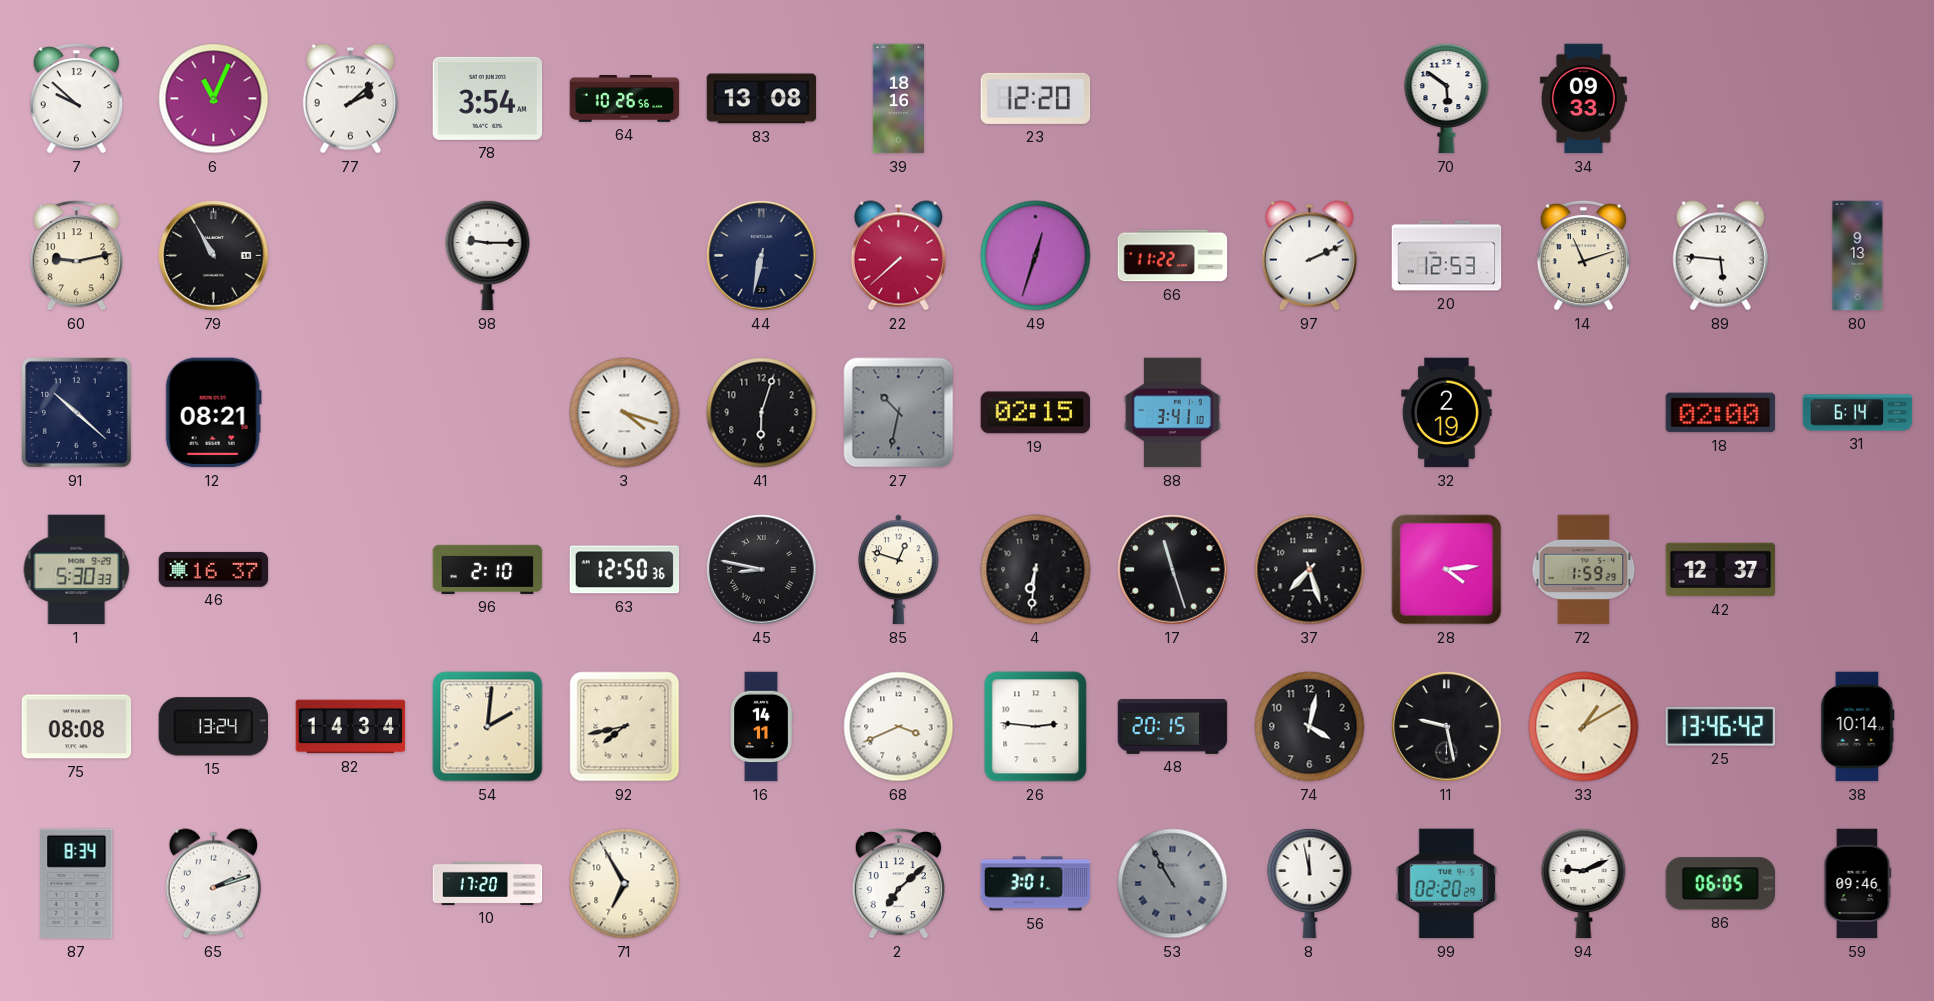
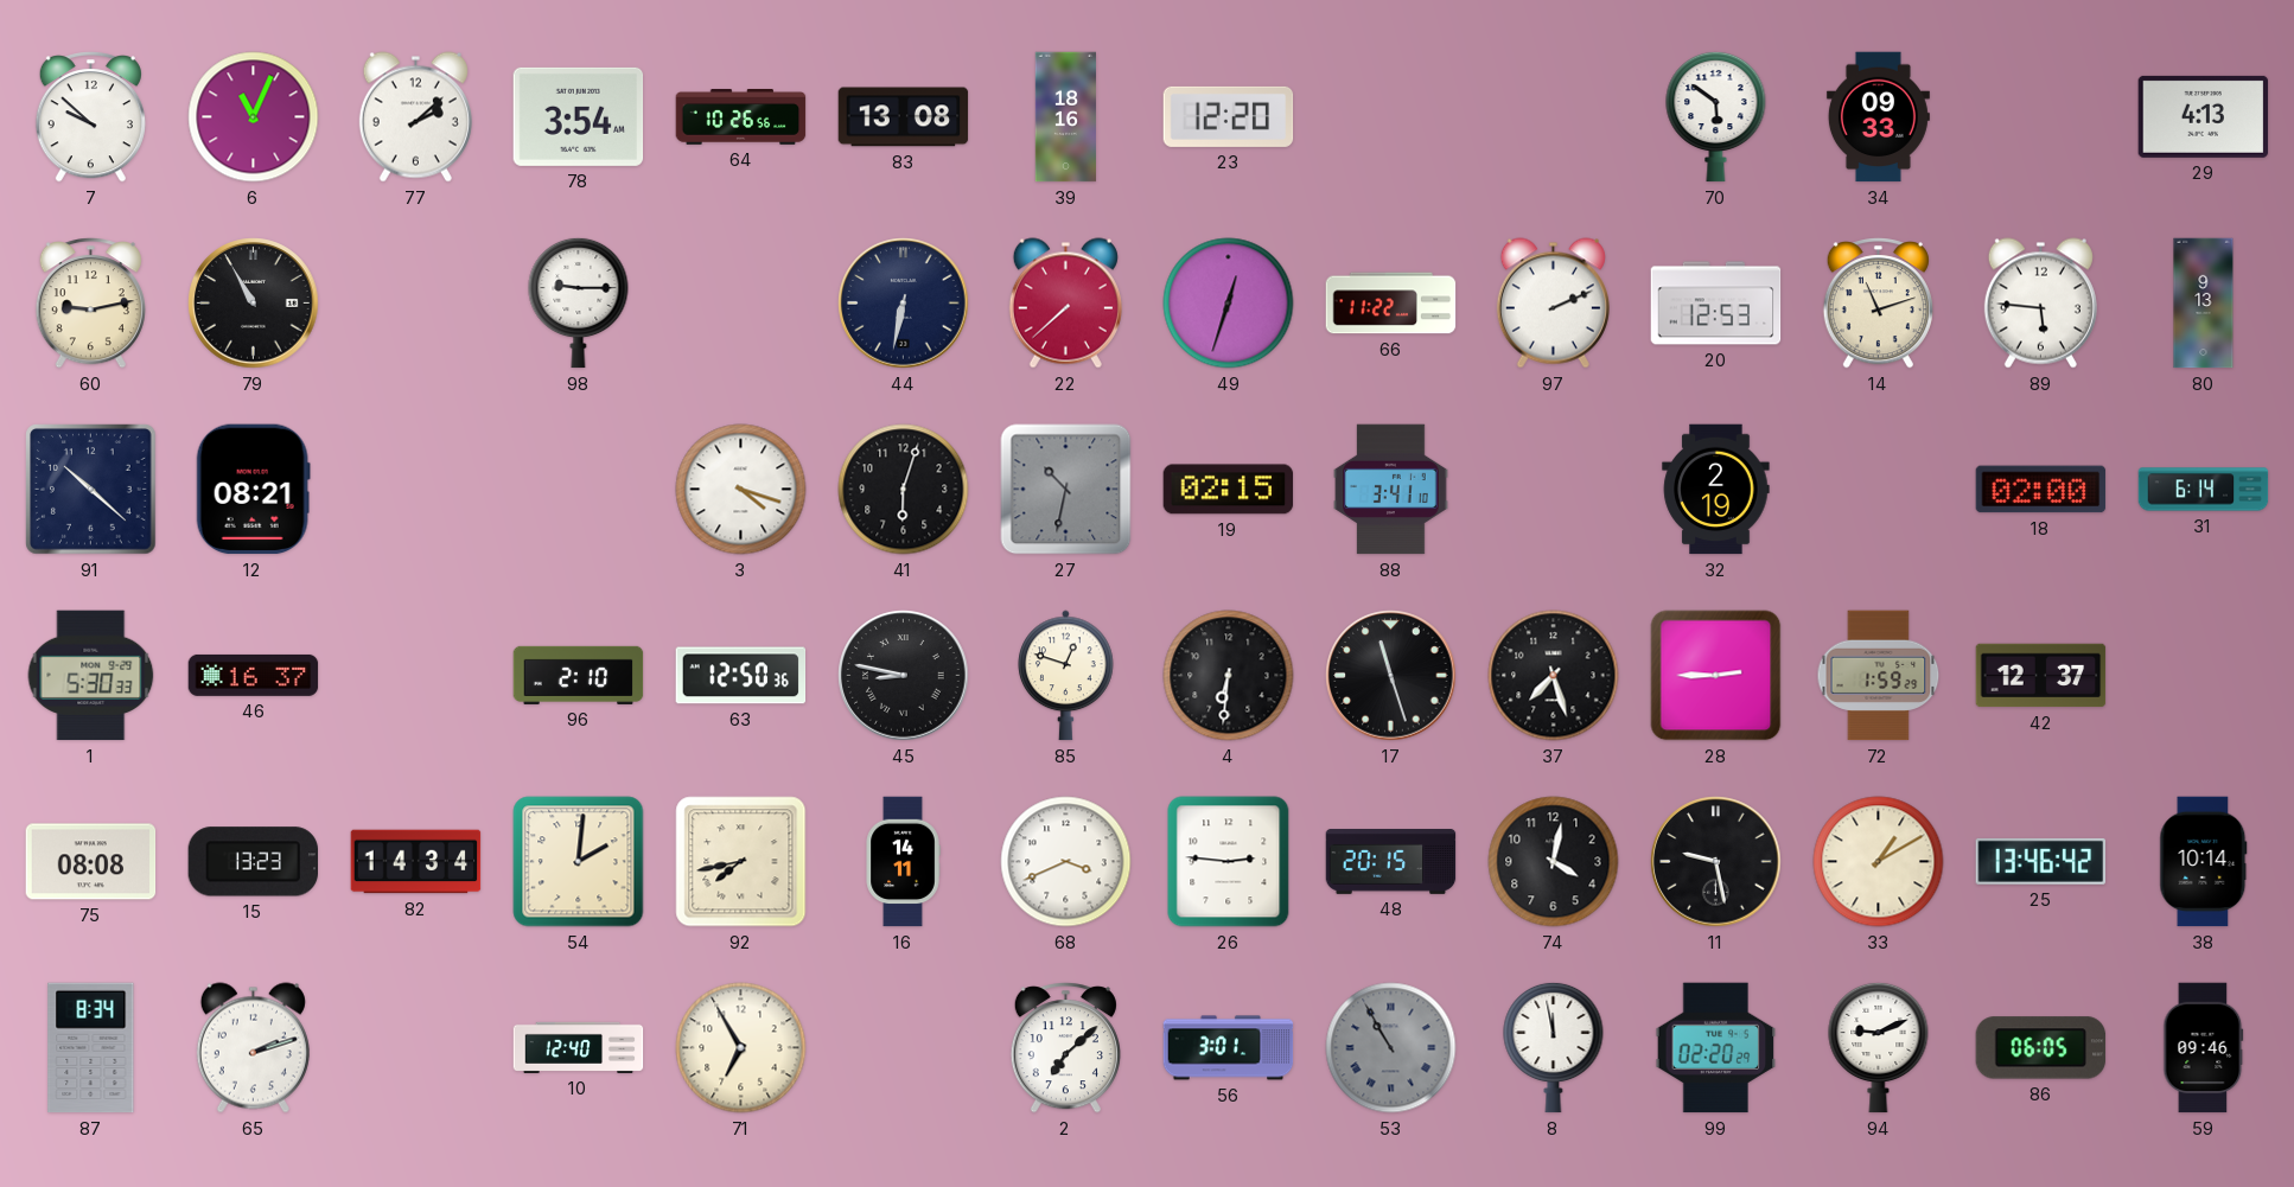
29: none -> 4:13
28: 4:14 -> 2:45
15: 13:24 -> 13:23
10: 17:20 -> 12:40
